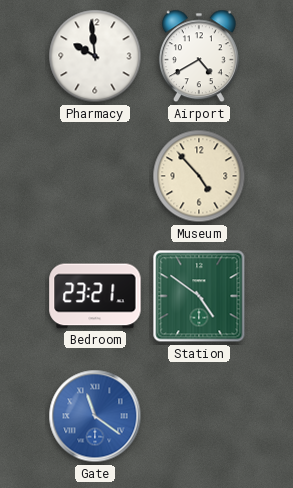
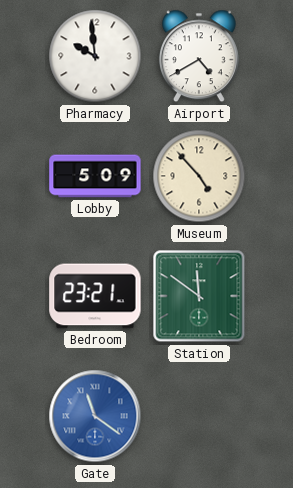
Lobby: none -> 5:09
Station: 4:51 -> 11:51
